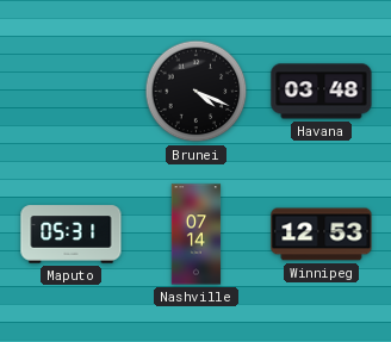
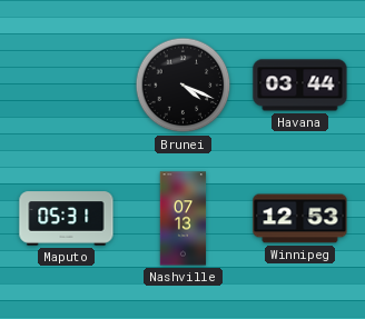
Havana: 03:48 -> 03:44
Nashville: 07:14 -> 07:13
